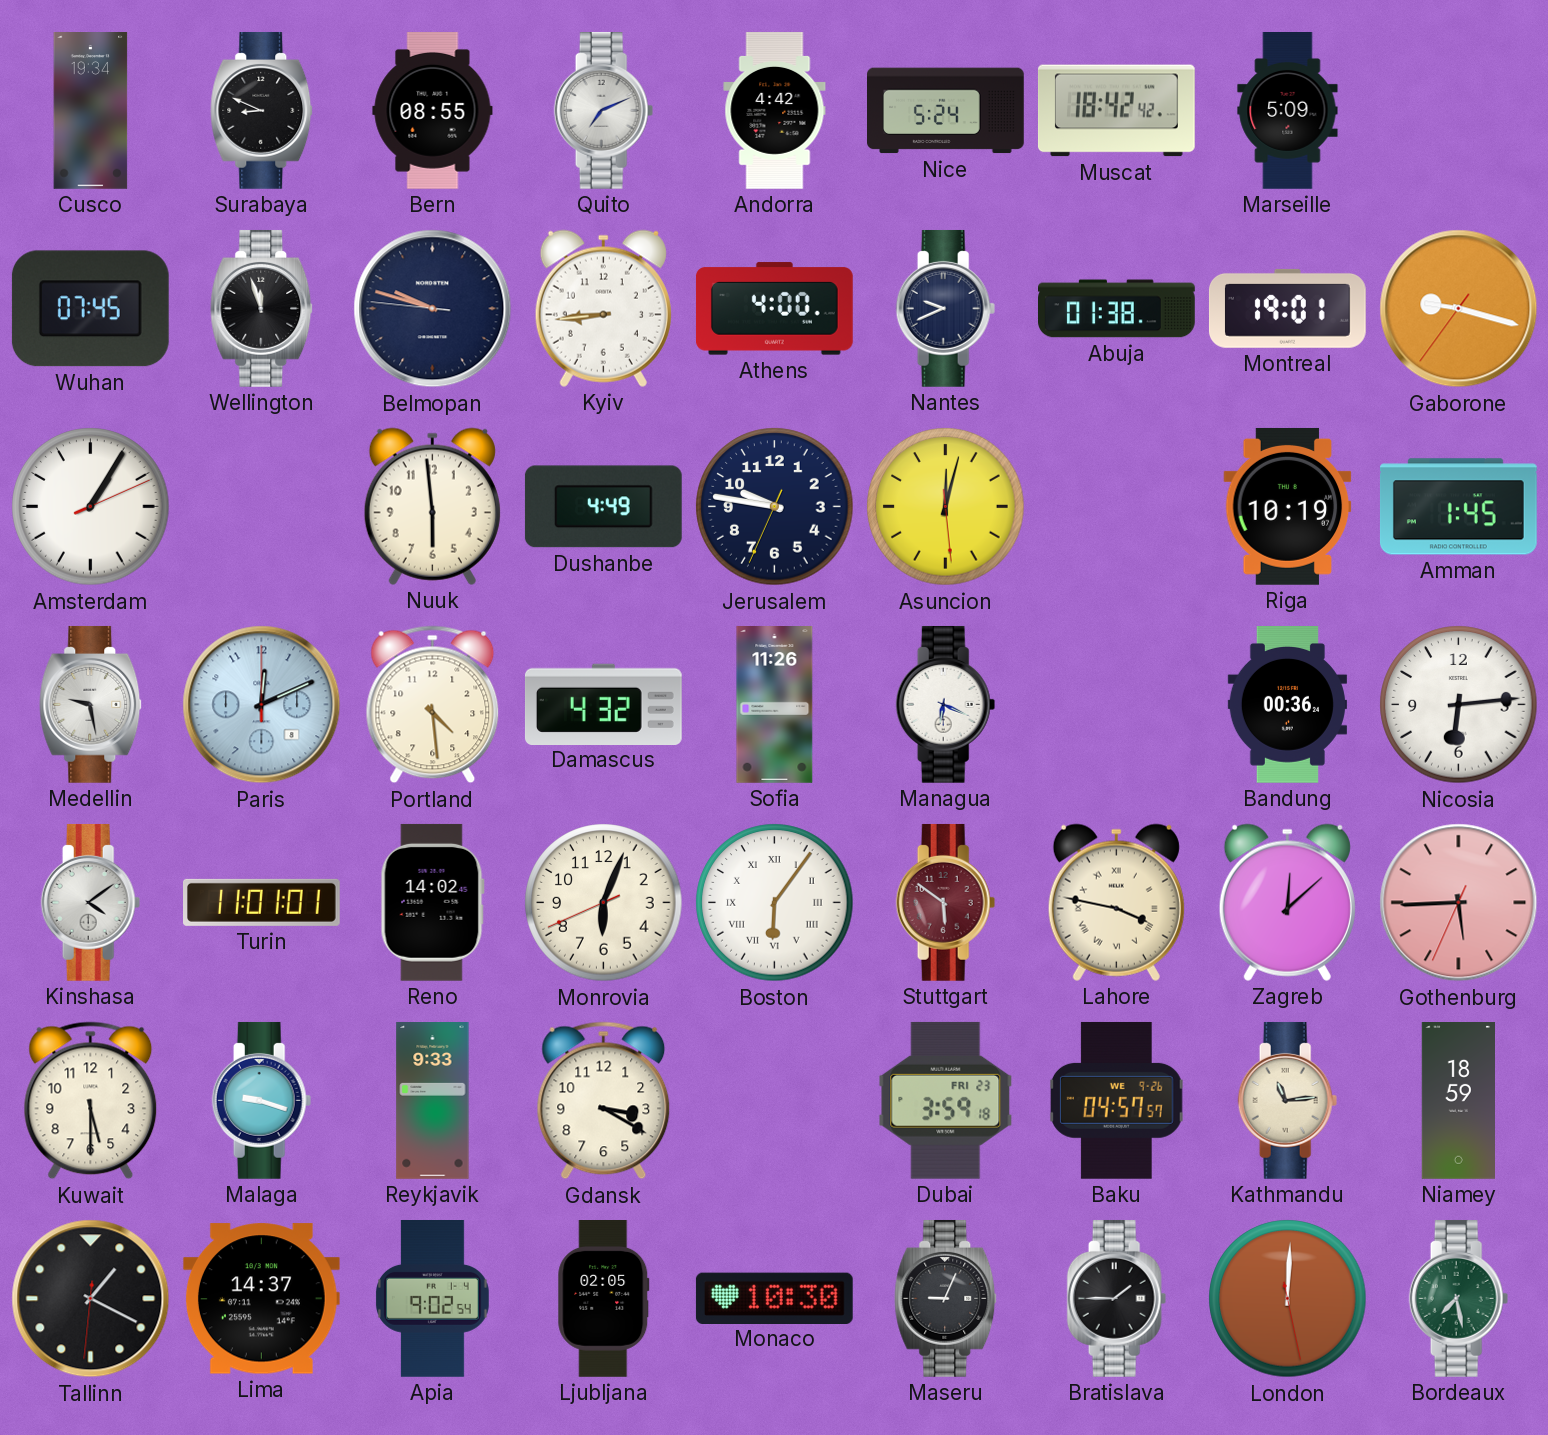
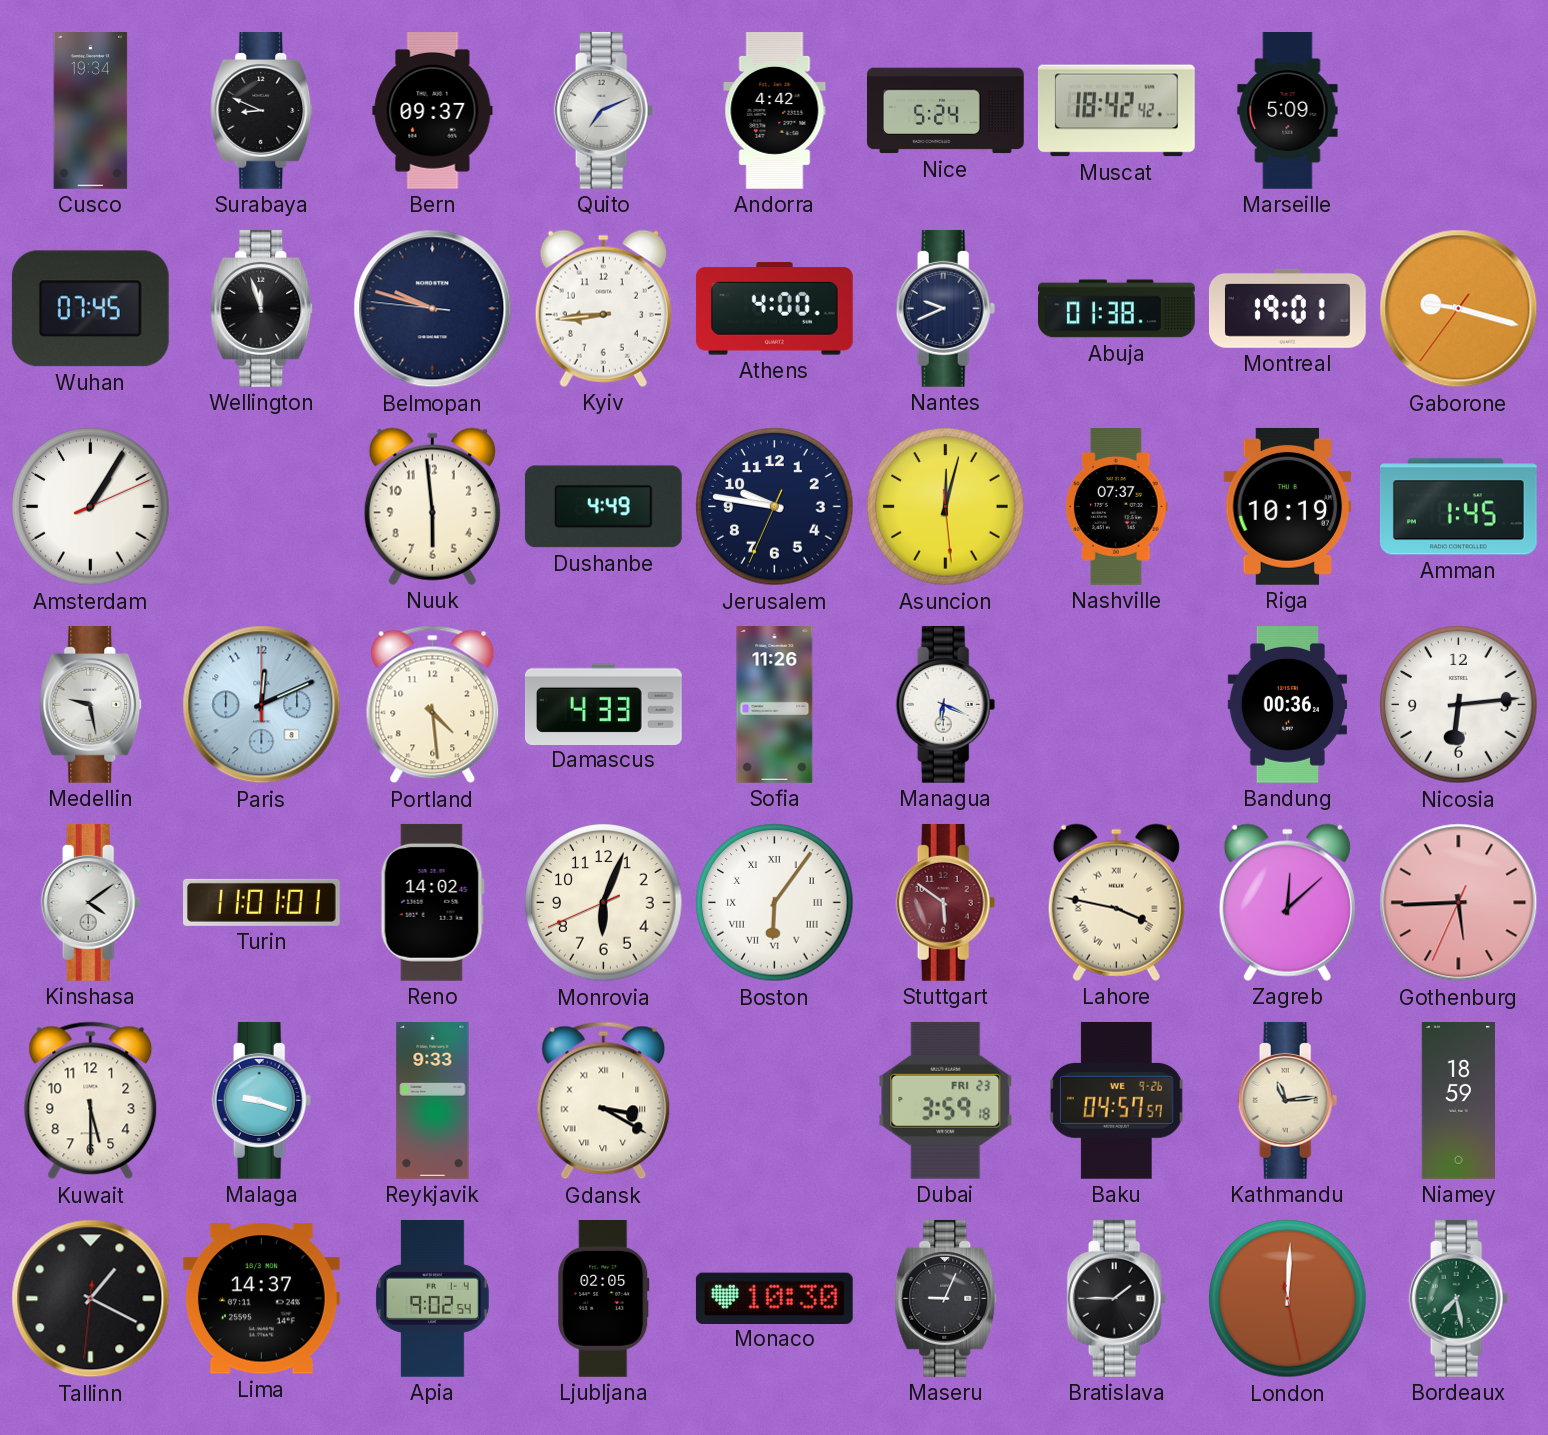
Bern: 08:55 -> 09:37
Nashville: none -> 07:37
Damascus: 4:32 -> 4:33
Gdansk numerals: Arabic -> Roman
